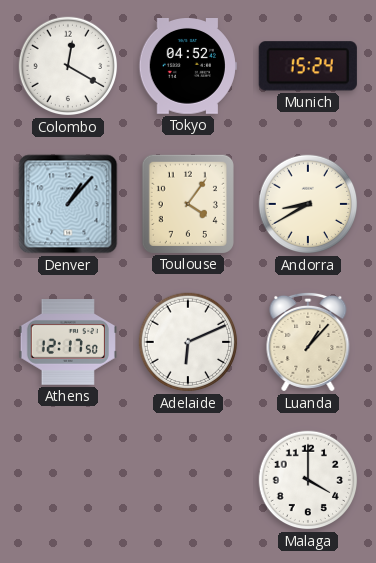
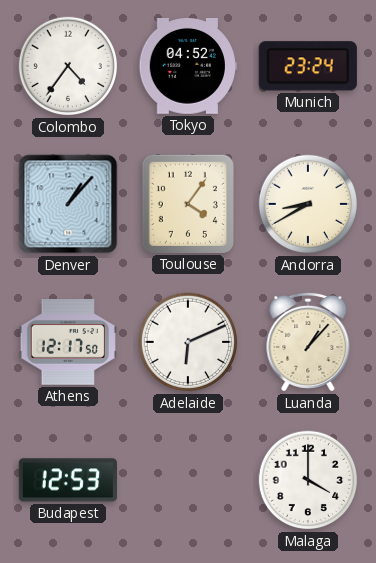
Colombo: 12:20 -> 4:36
Munich: 15:24 -> 23:24
Budapest: none -> 12:53
